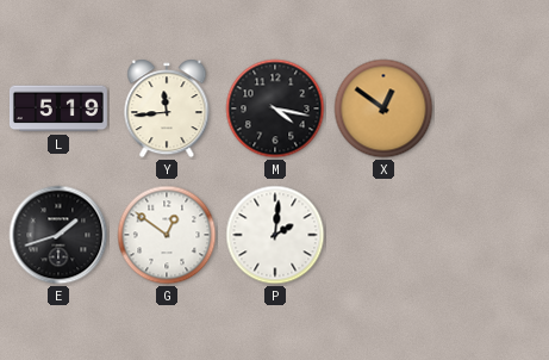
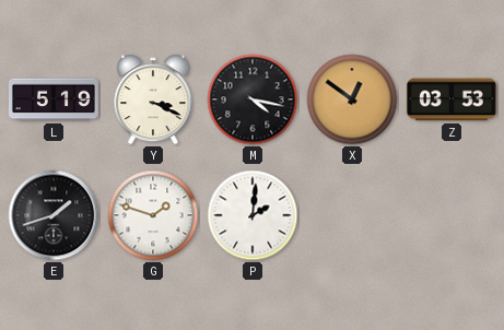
Y: 11:44 -> 3:19
Z: none -> 03:53
G: 12:51 -> 1:48
